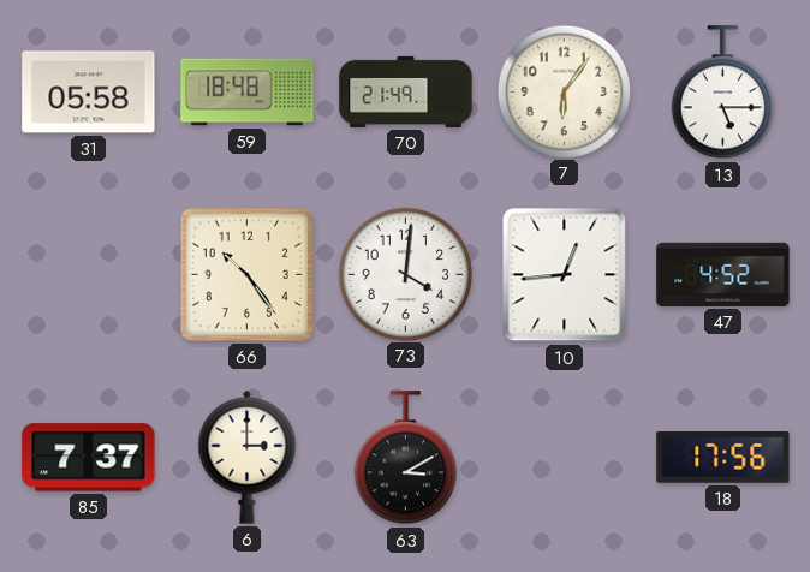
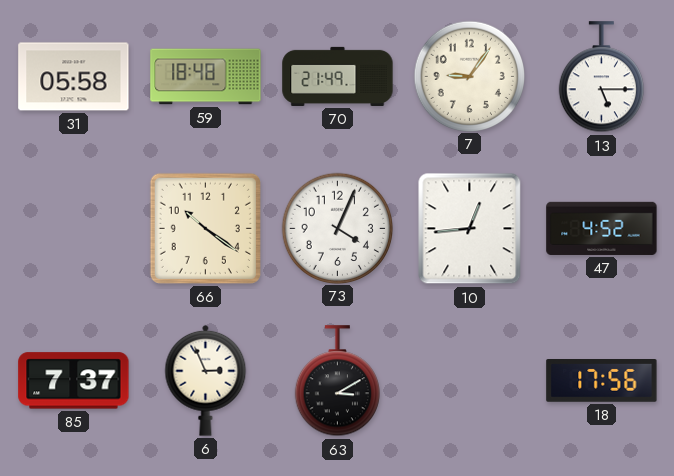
7: 6:06 -> 9:06
66: 10:24 -> 10:21
73: 4:01 -> 4:04
6: 3:00 -> 2:56
